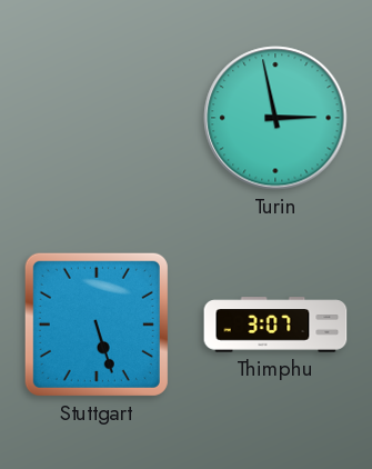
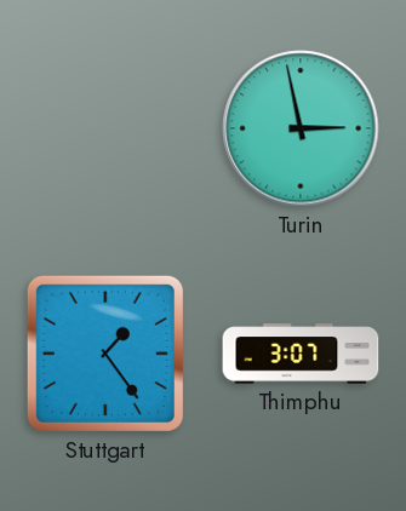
Stuttgart: 5:27 -> 1:24
